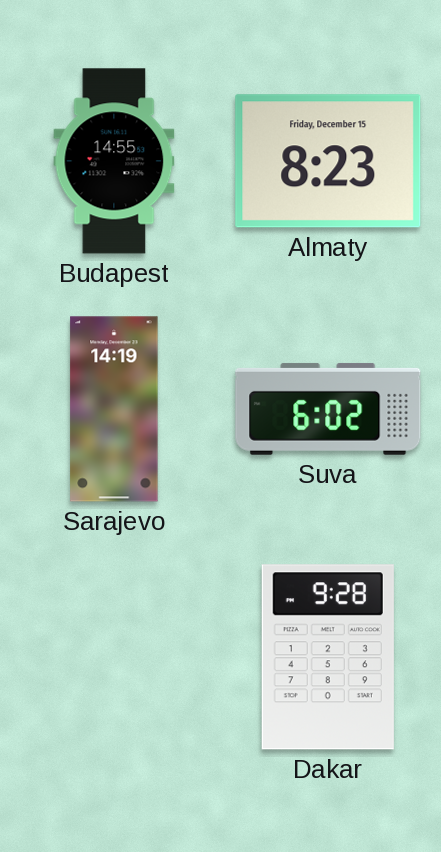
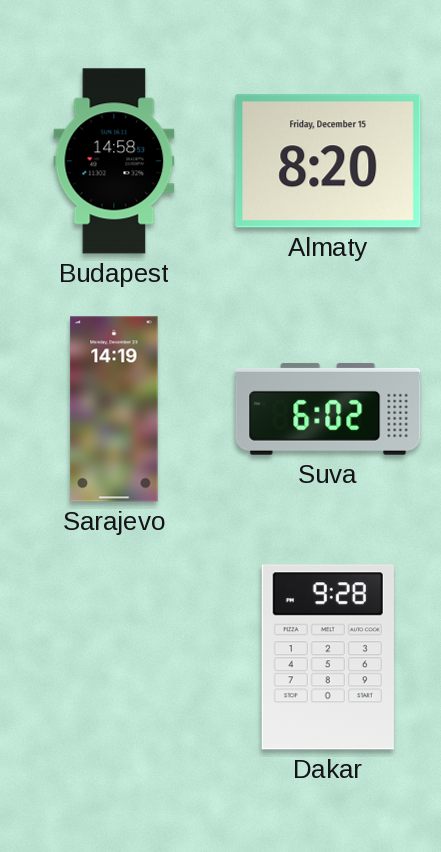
Budapest: 14:55 -> 14:58
Almaty: 8:23 -> 8:20
